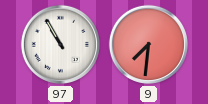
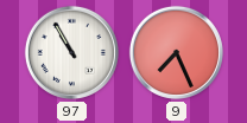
9: 7:31 -> 7:26
